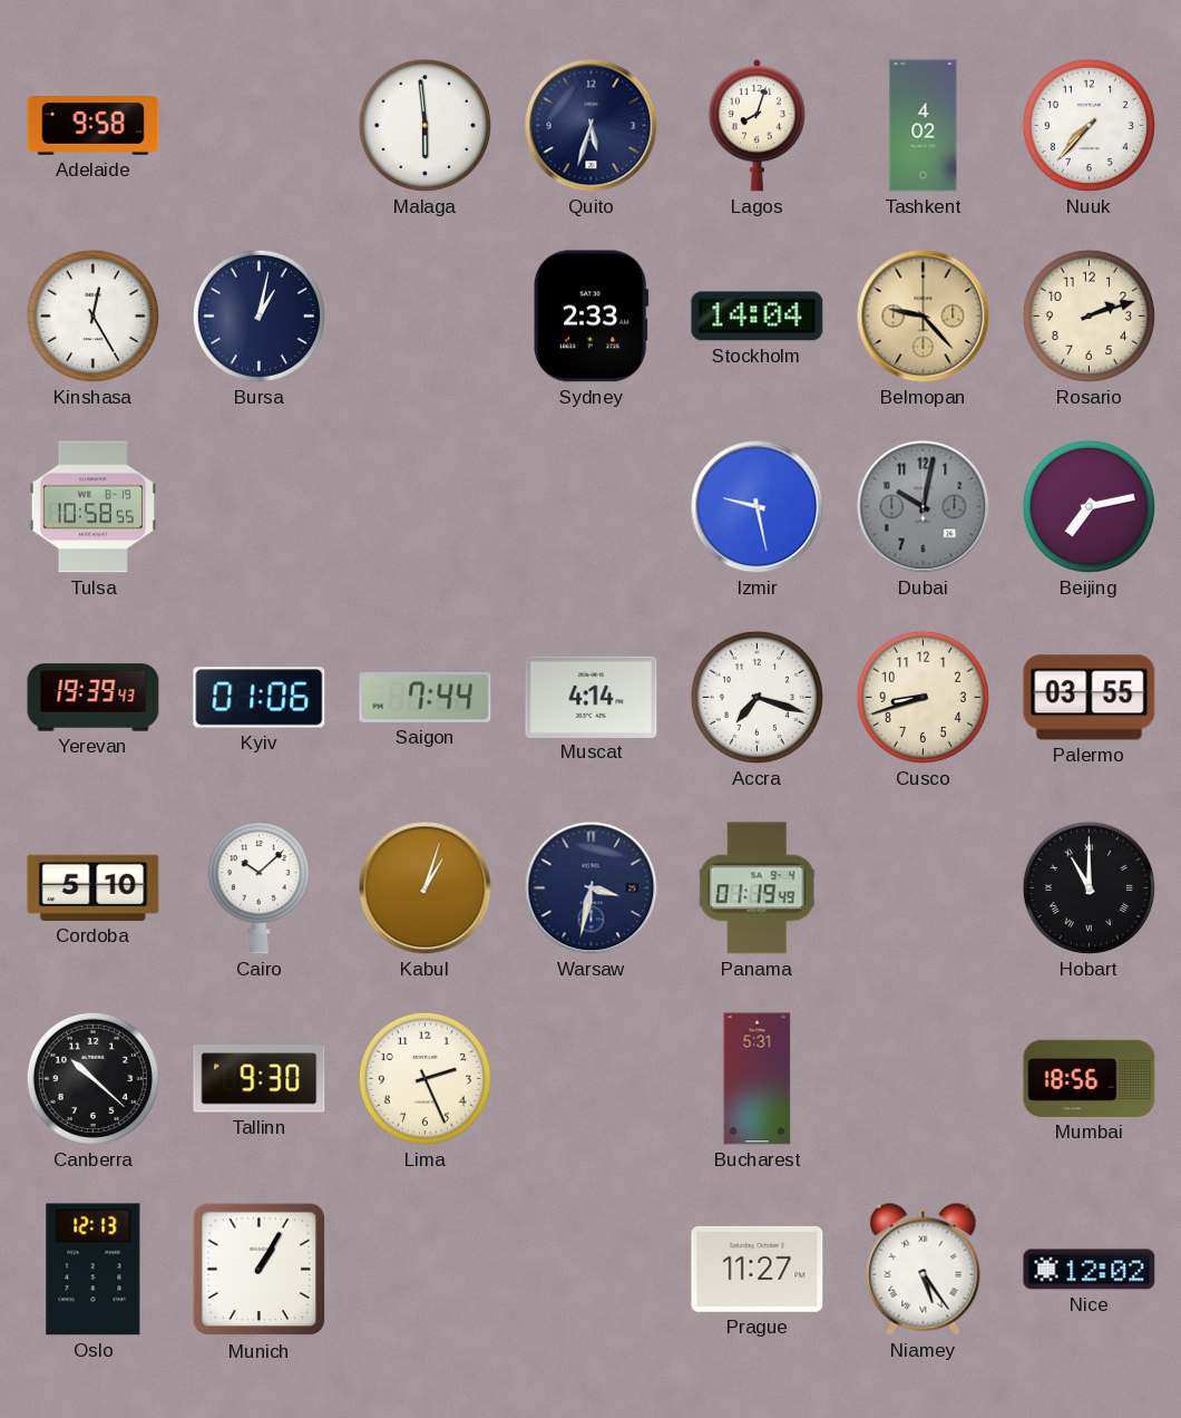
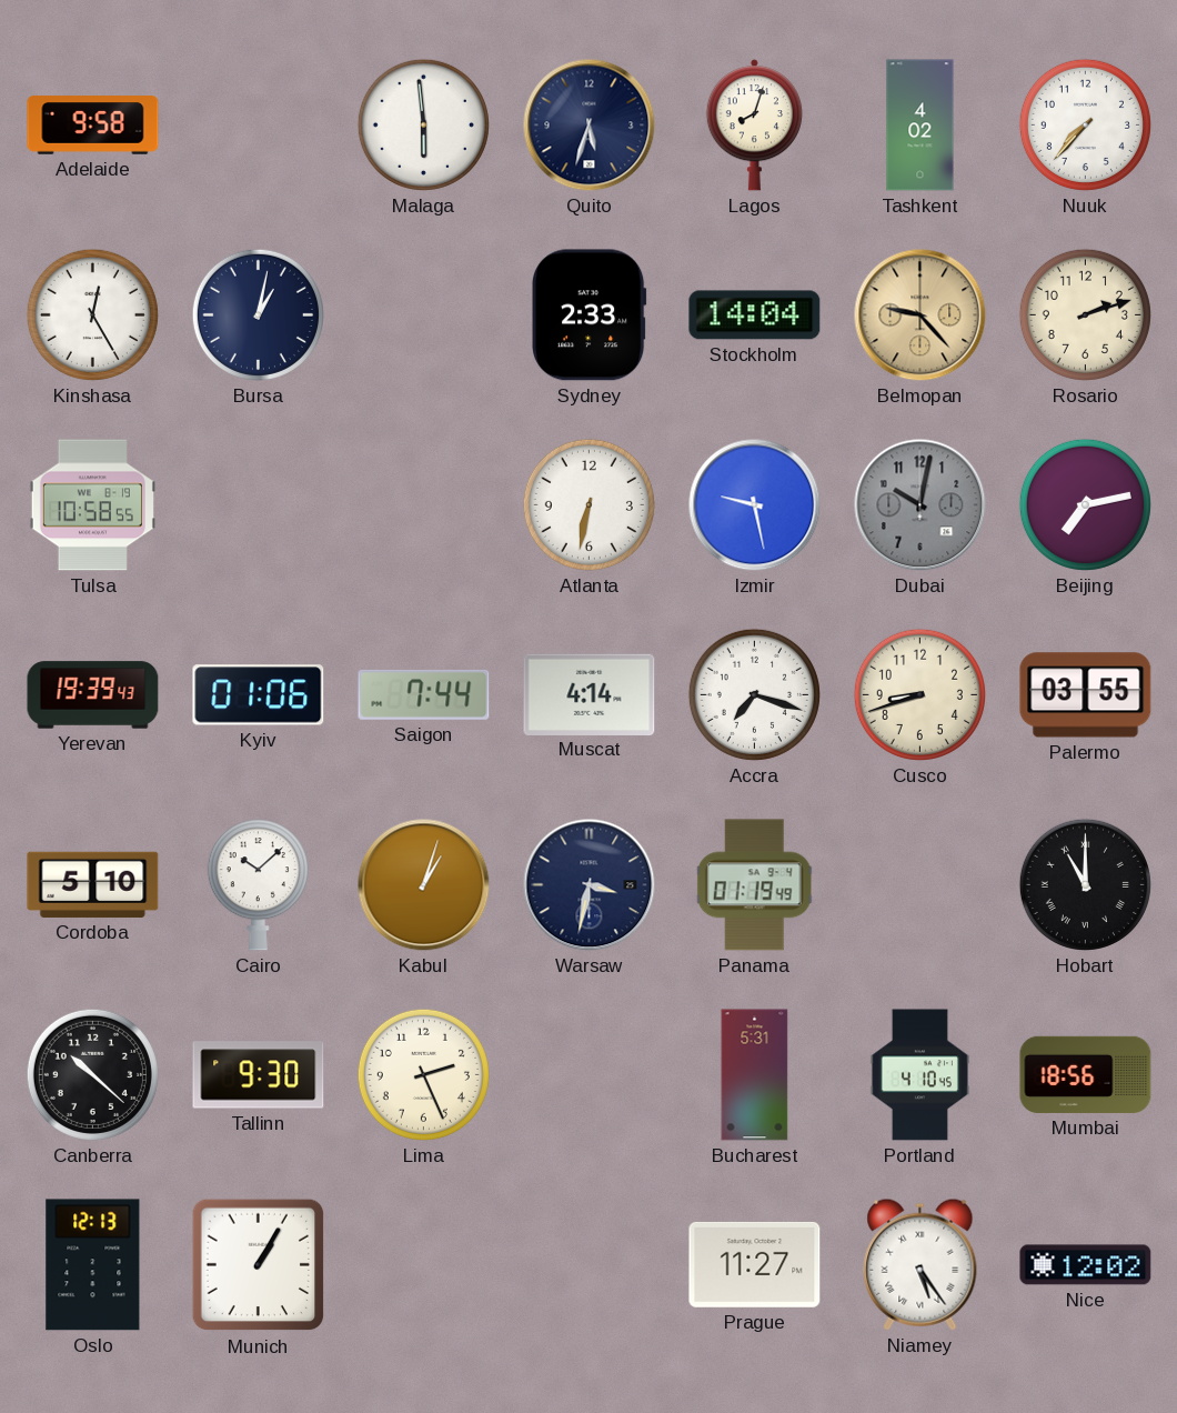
Atlanta: none -> 6:32
Portland: none -> 4:10
